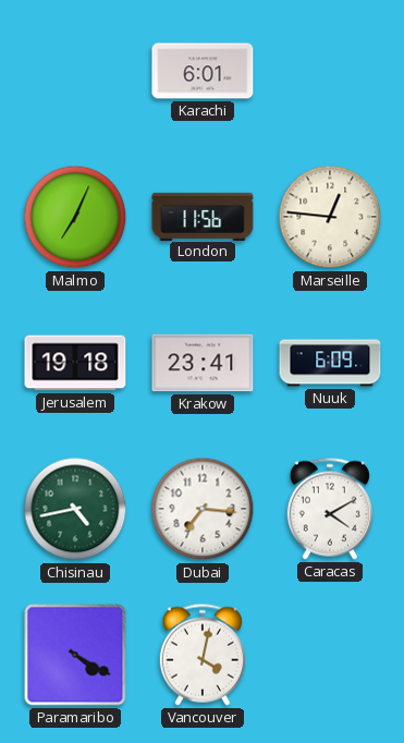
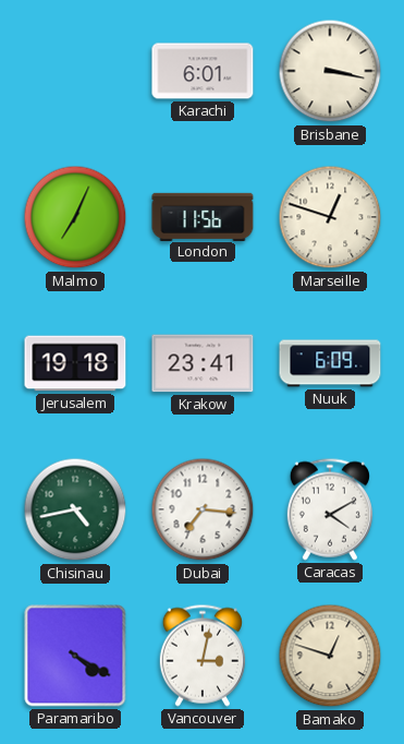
Brisbane: none -> 3:17
Marseille: 12:46 -> 12:48
Vancouver: 4:02 -> 3:02
Bamako: none -> 12:48
